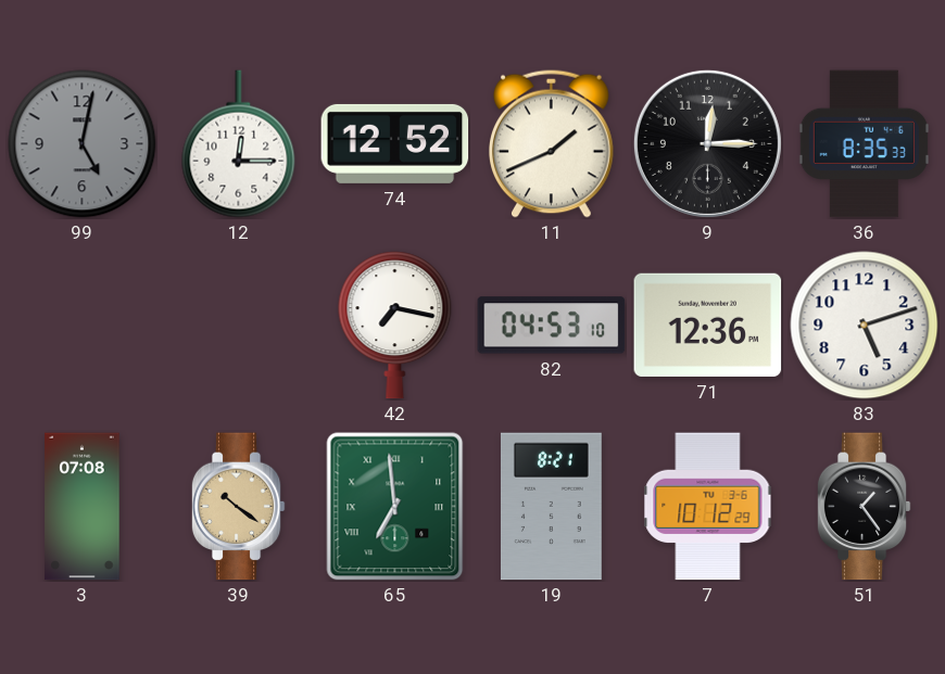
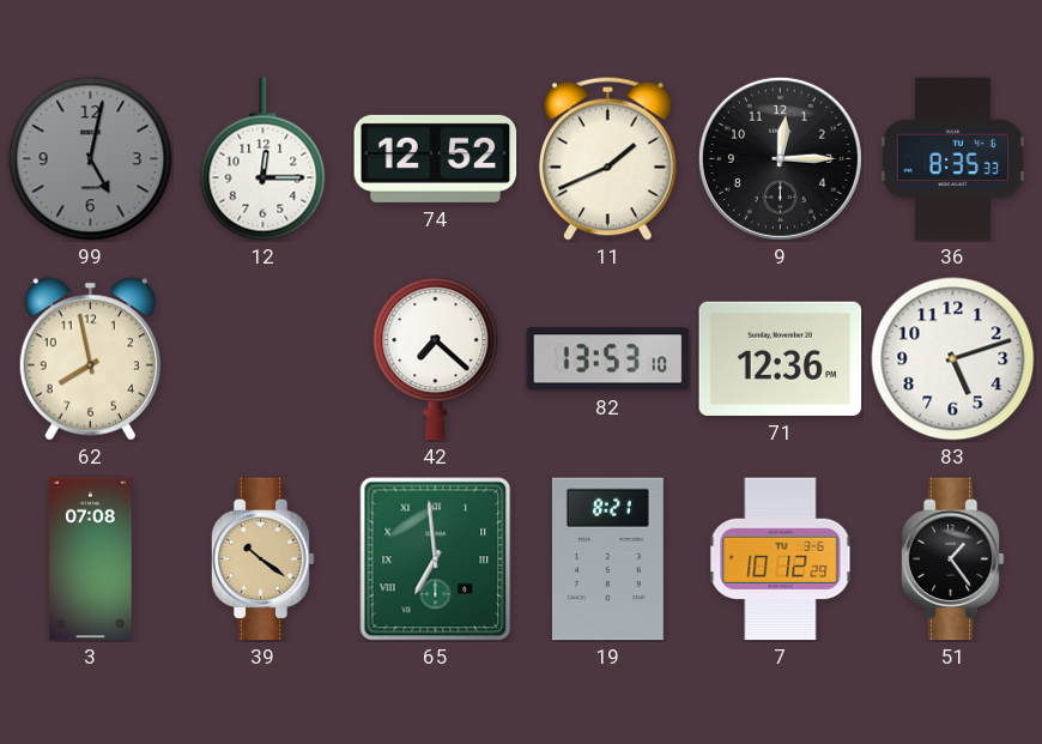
62: none -> 7:58
42: 7:17 -> 7:22
82: 04:53 -> 13:53
